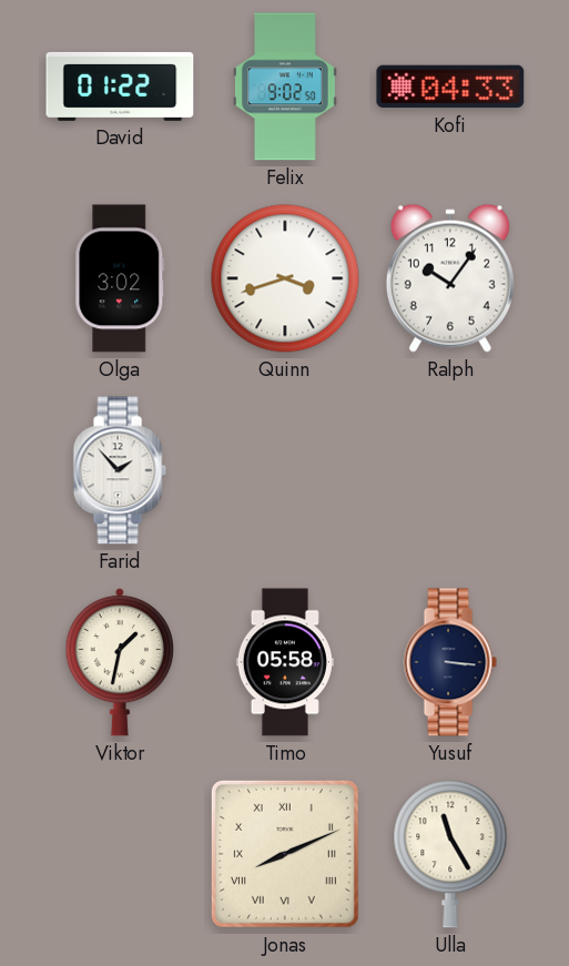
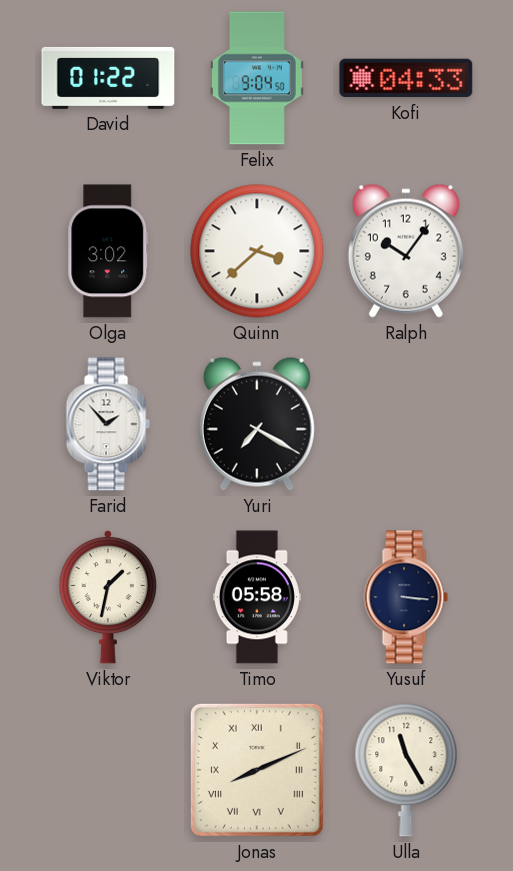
Felix: 9:02 -> 9:04
Quinn: 3:42 -> 3:38
Yuri: none -> 7:20
